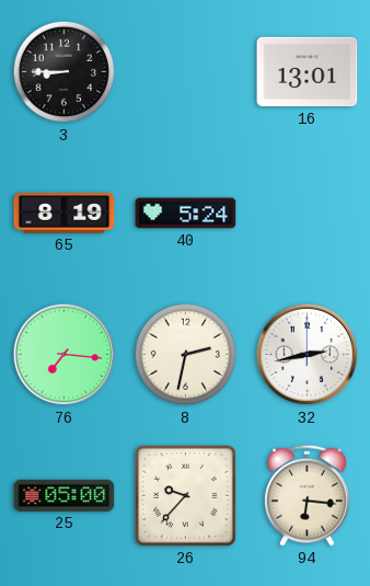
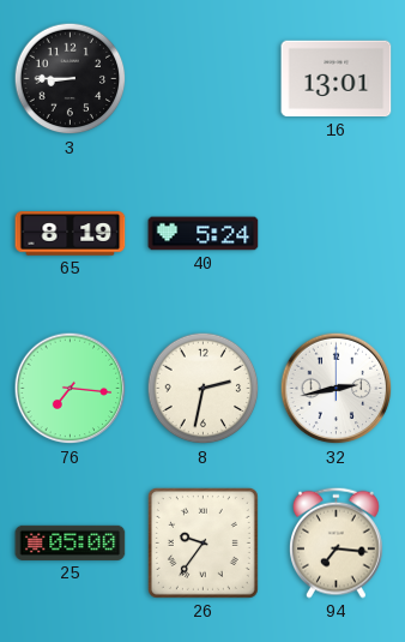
26: 9:37 -> 9:36
94: 6:16 -> 7:16
